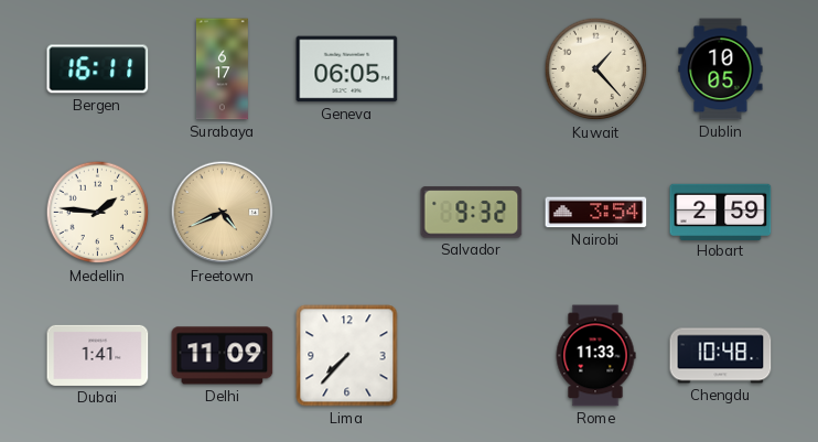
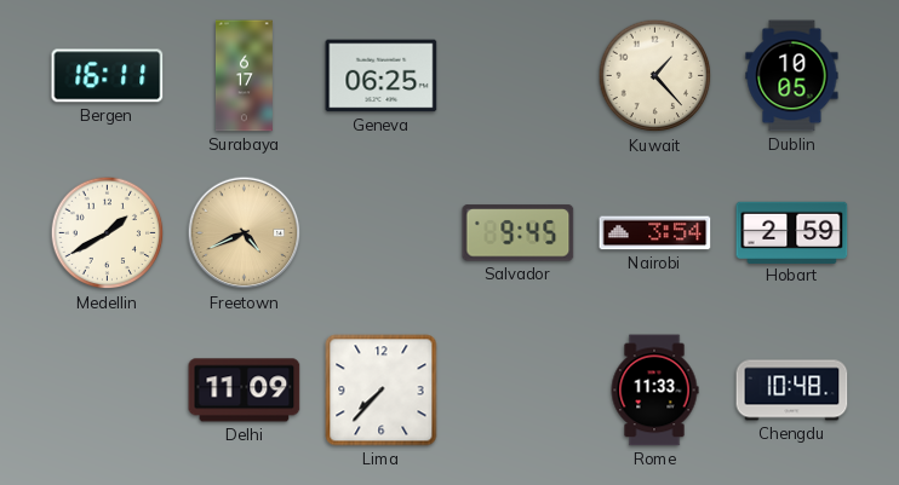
Geneva: 06:05 -> 06:25
Medellin: 1:46 -> 1:40
Salvador: 9:32 -> 9:45
Dubai: 1:41 -> none
